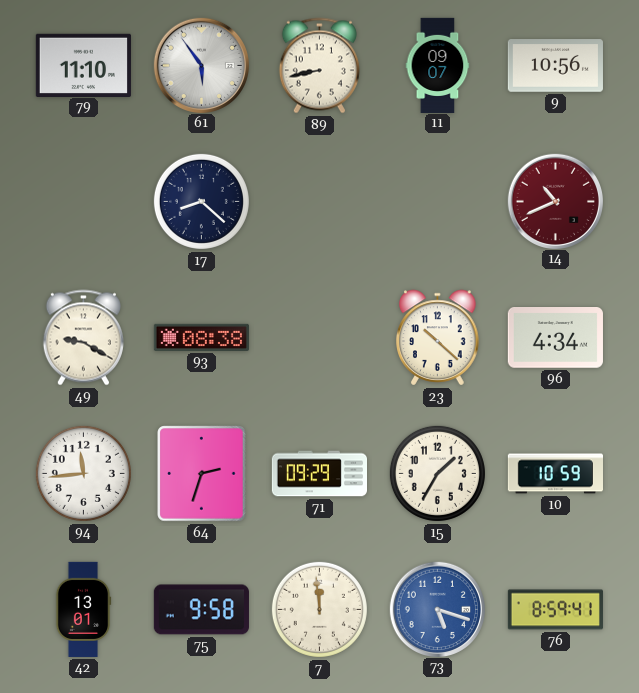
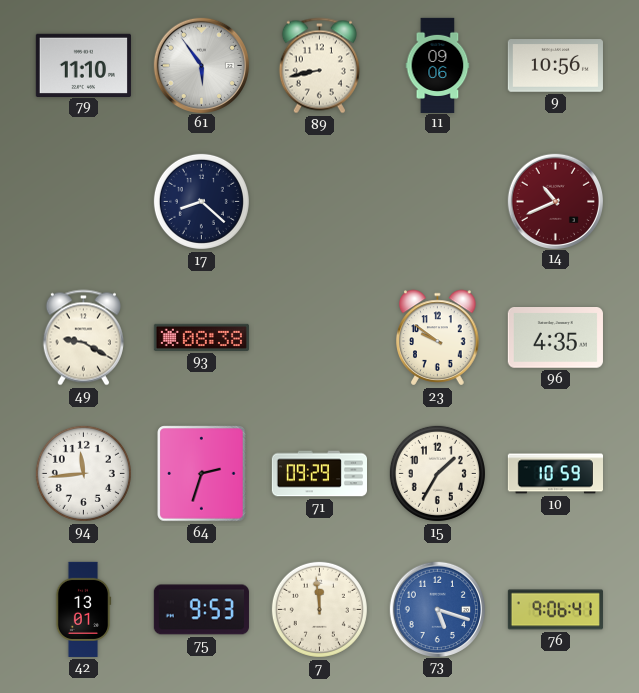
11: 09:07 -> 09:06
23: 10:22 -> 9:51
96: 4:34 -> 4:35
75: 9:58 -> 9:53
76: 8:59 -> 9:06
